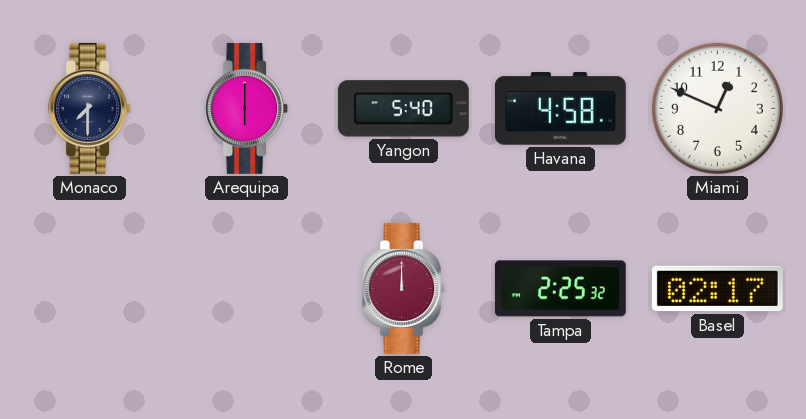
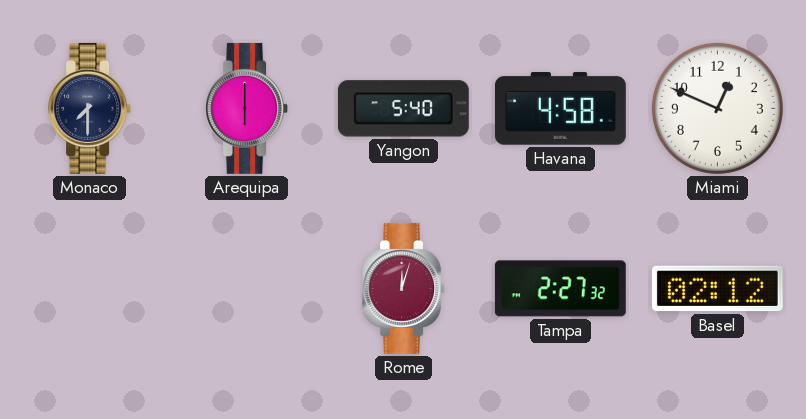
Rome: 12:00 -> 12:03
Tampa: 2:25 -> 2:27
Basel: 02:17 -> 02:12
